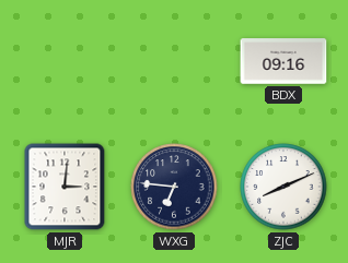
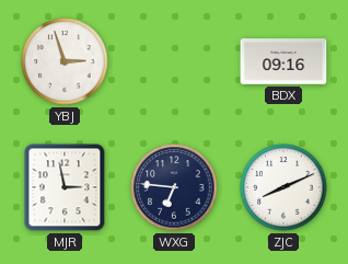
YBJ: none -> 2:57
MJR: 3:01 -> 2:58
